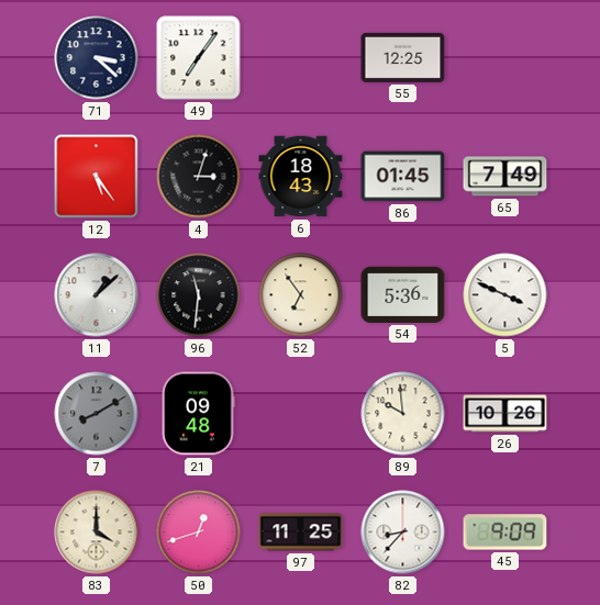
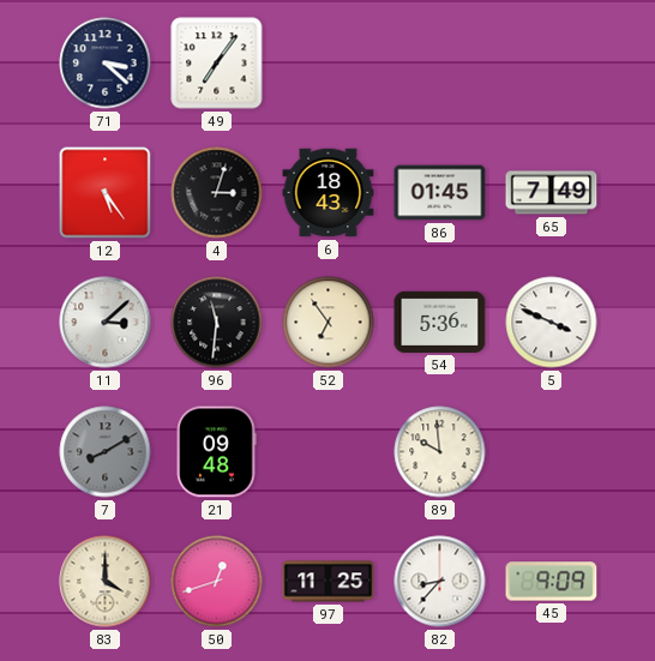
55: 12:25 -> none
11: 1:08 -> 3:08
26: 10:26 -> none
